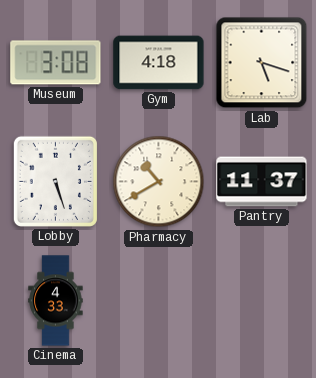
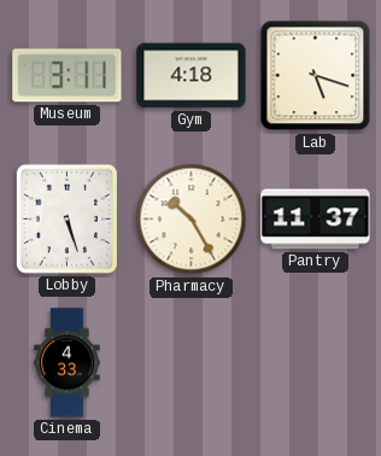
Museum: 3:08 -> 3:11
Pharmacy: 10:40 -> 10:25
